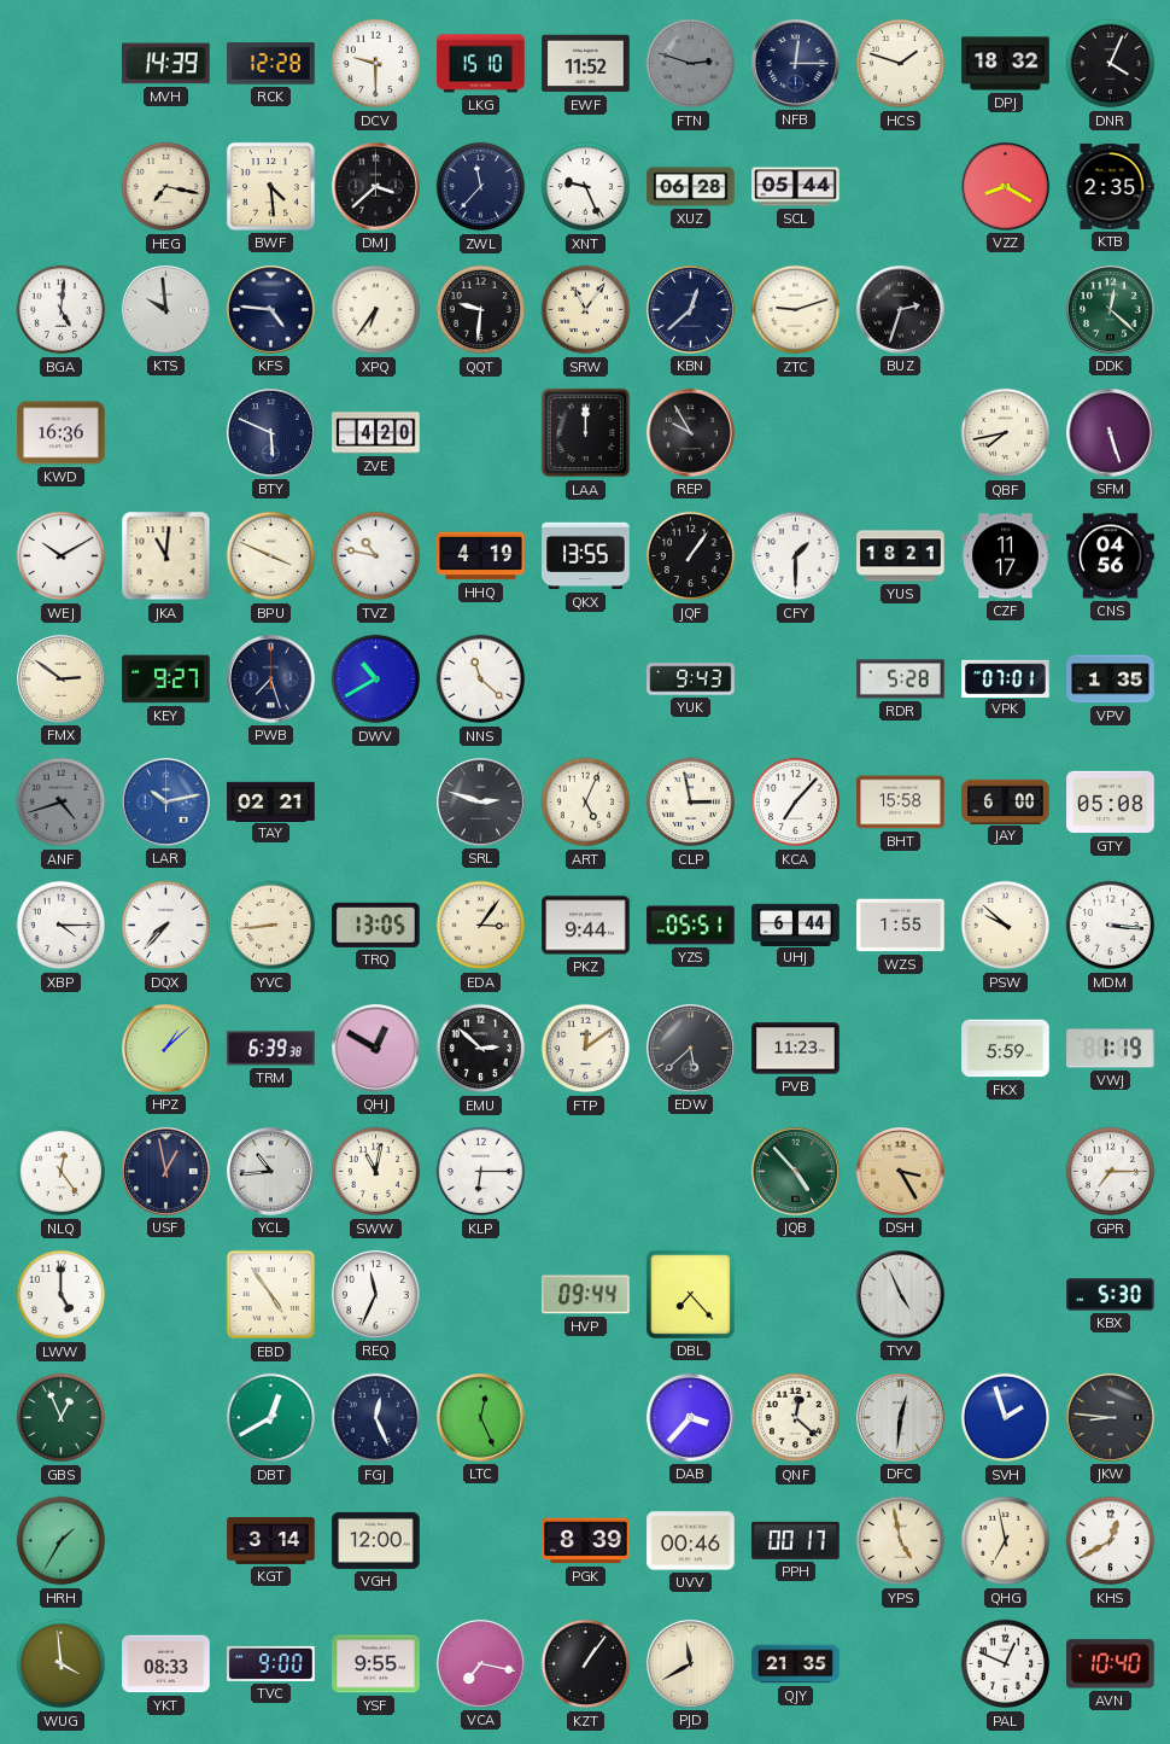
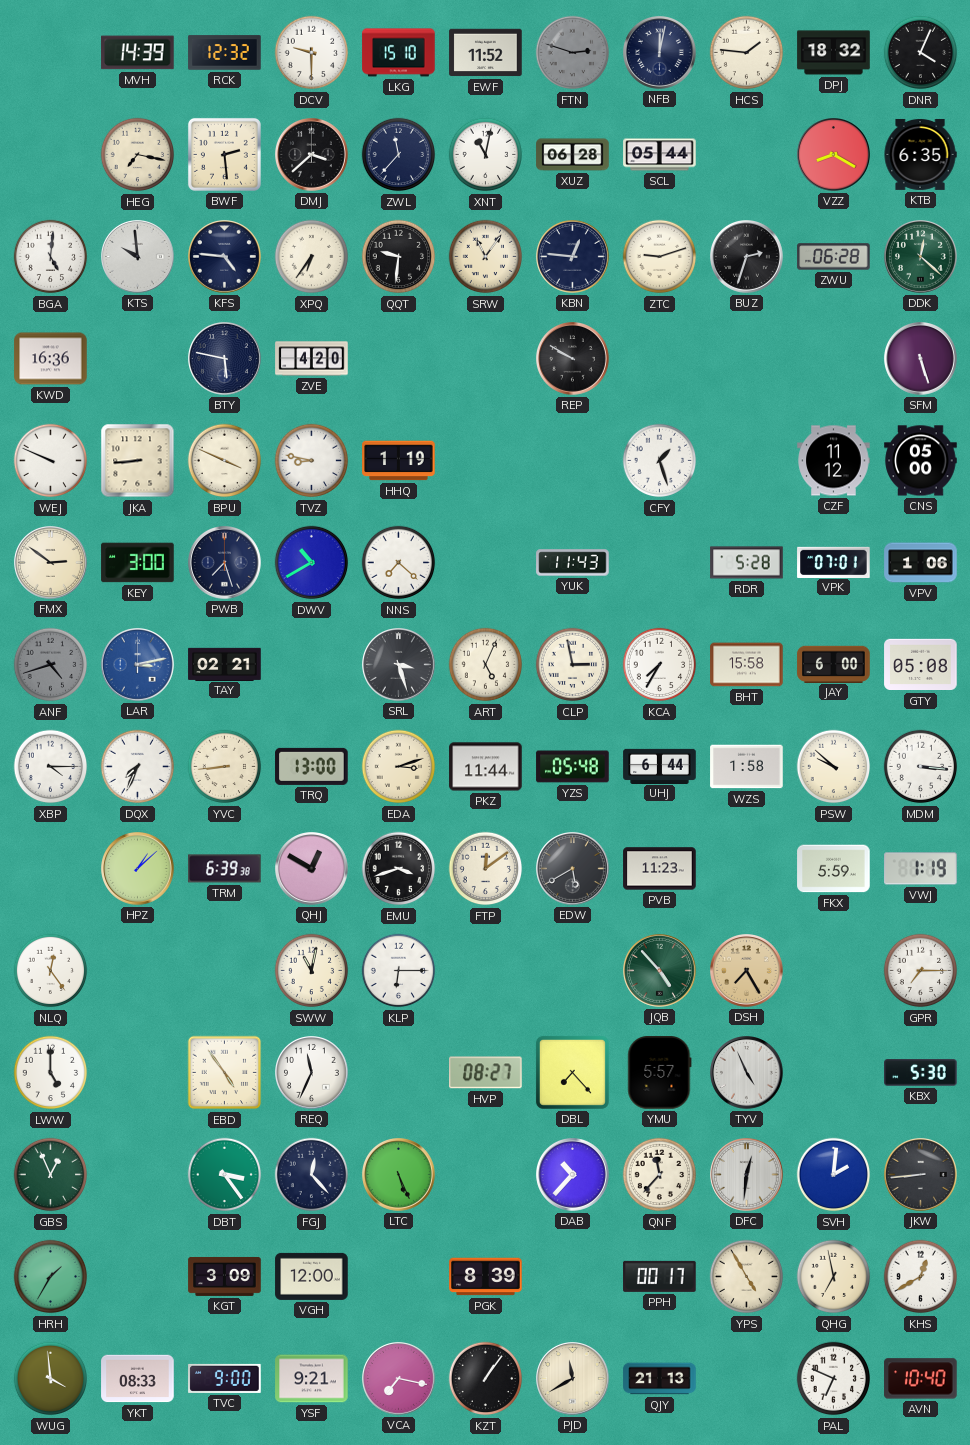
RCK: 12:28 -> 12:32
NFB: 12:15 -> 12:02
HCS: 1:48 -> 1:46
BWF: 4:29 -> 2:29
XNT: 9:26 -> 11:02
KTB: 2:35 -> 6:35
KBN: 12:38 -> 12:46
ZWU: none -> 06:28
BTY: 5:49 -> 5:47
LAA: 12:00 -> none
REP: 9:55 -> 9:50
QBF: 7:43 -> none
WEJ: 10:10 -> 9:49
JKA: 11:01 -> 8:44
TVZ: 10:47 -> 8:47
HHQ: 4:19 -> 1:19
QKX: 13:55 -> none
JQF: 1:06 -> none
CFY: 1:30 -> 1:27
YUS: 18:21 -> none
CZF: 11:17 -> 11:12
CNS: 04:56 -> 05:00
KEY: 9:27 -> 3:00
NNS: 11:22 -> 7:22
YUK: 9:43 -> 11:43
VPV: 1:35 -> 1:06
LAR: 10:13 -> 3:13
SRL: 2:48 -> 3:27
KCA: 7:07 -> 7:35
DQX: 7:37 -> 7:34
TRQ: 13:05 -> 13:00
EDA: 3:06 -> 3:12
PKZ: 9:44 -> 11:44
YZS: 05:51 -> 05:48
WZS: 1:55 -> 1:58
EMU: 2:52 -> 3:42
EDW: 5:38 -> 5:40
USF: 12:58 -> none
YCL: 10:44 -> none
DSH: 3:25 -> 7:25
HVP: 09:44 -> 08:27
YMU: none -> 5:57
DBT: 12:40 -> 3:24
FGJ: 12:26 -> 12:23
LTC: 12:26 -> 5:26
DAB: 3:37 -> 10:37
QNF: 12:22 -> 11:37
SVH: 1:57 -> 2:01
JKW: 8:46 -> 8:44
KGT: 3:14 -> 3:09
UVV: 00:46 -> none
YPS: 4:58 -> 4:55
YSF: 9:55 -> 9:21
QJY: 21:35 -> 21:13
PAL: 12:49 -> 6:49
